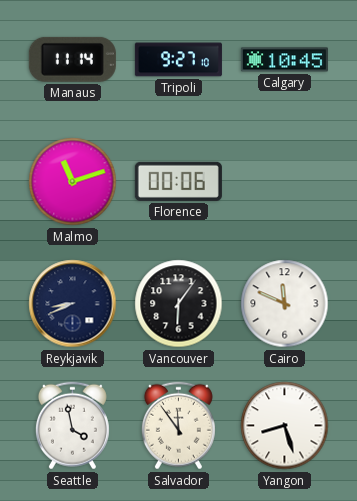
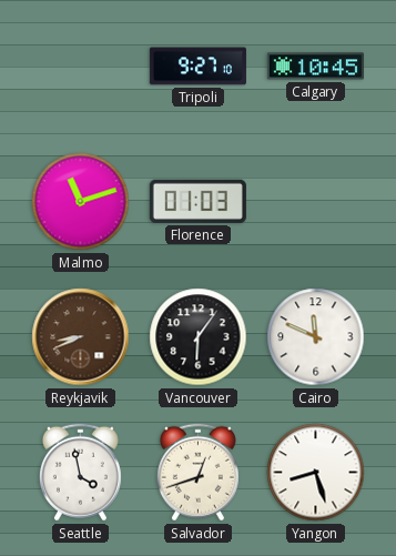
Manaus: 11:14 -> none
Florence: 00:06 -> 01:03
Reykjavik dial: navy -> brown
Salvador: 11:54 -> 12:42
